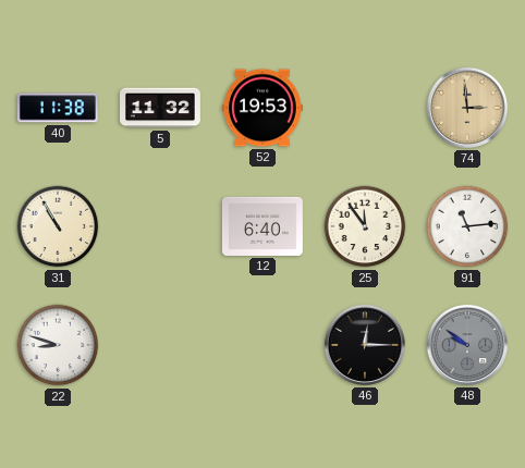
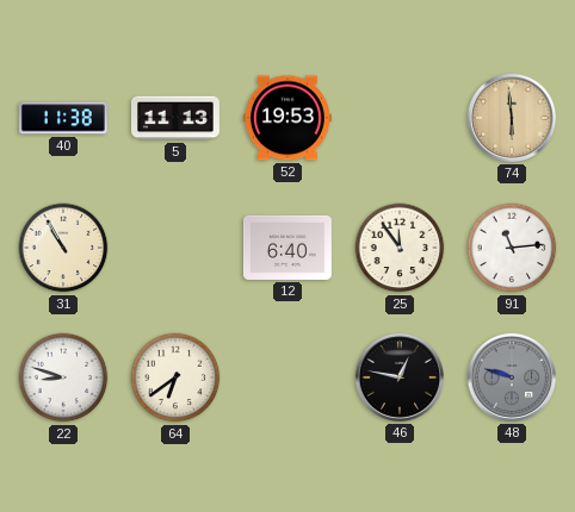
5: 11:32 -> 11:13
74: 2:59 -> 5:59
64: none -> 6:39
46: 12:15 -> 12:47
48: 9:51 -> 9:48
